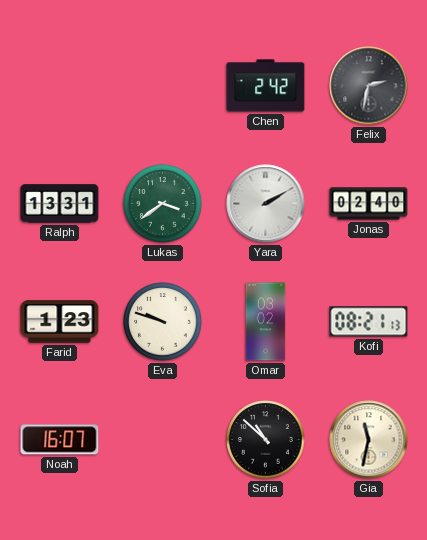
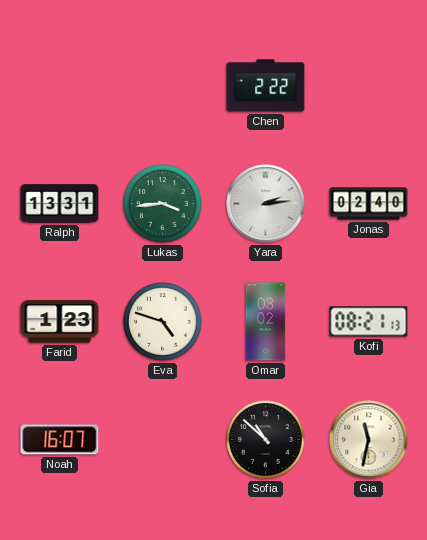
Chen: 2:42 -> 2:22
Felix: 2:32 -> none
Lukas: 3:39 -> 3:44
Yara: 2:10 -> 2:14
Eva: 9:48 -> 4:48
